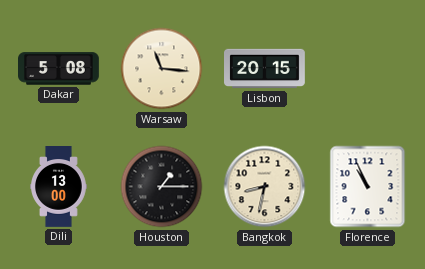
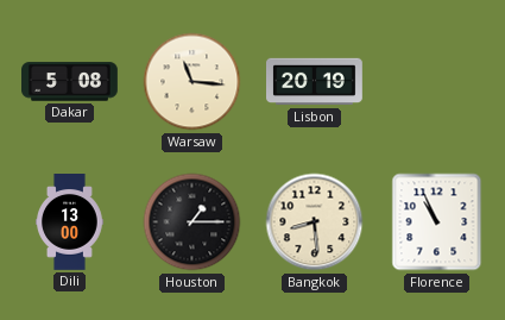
Lisbon: 20:15 -> 20:19
Bangkok: 8:32 -> 8:29
